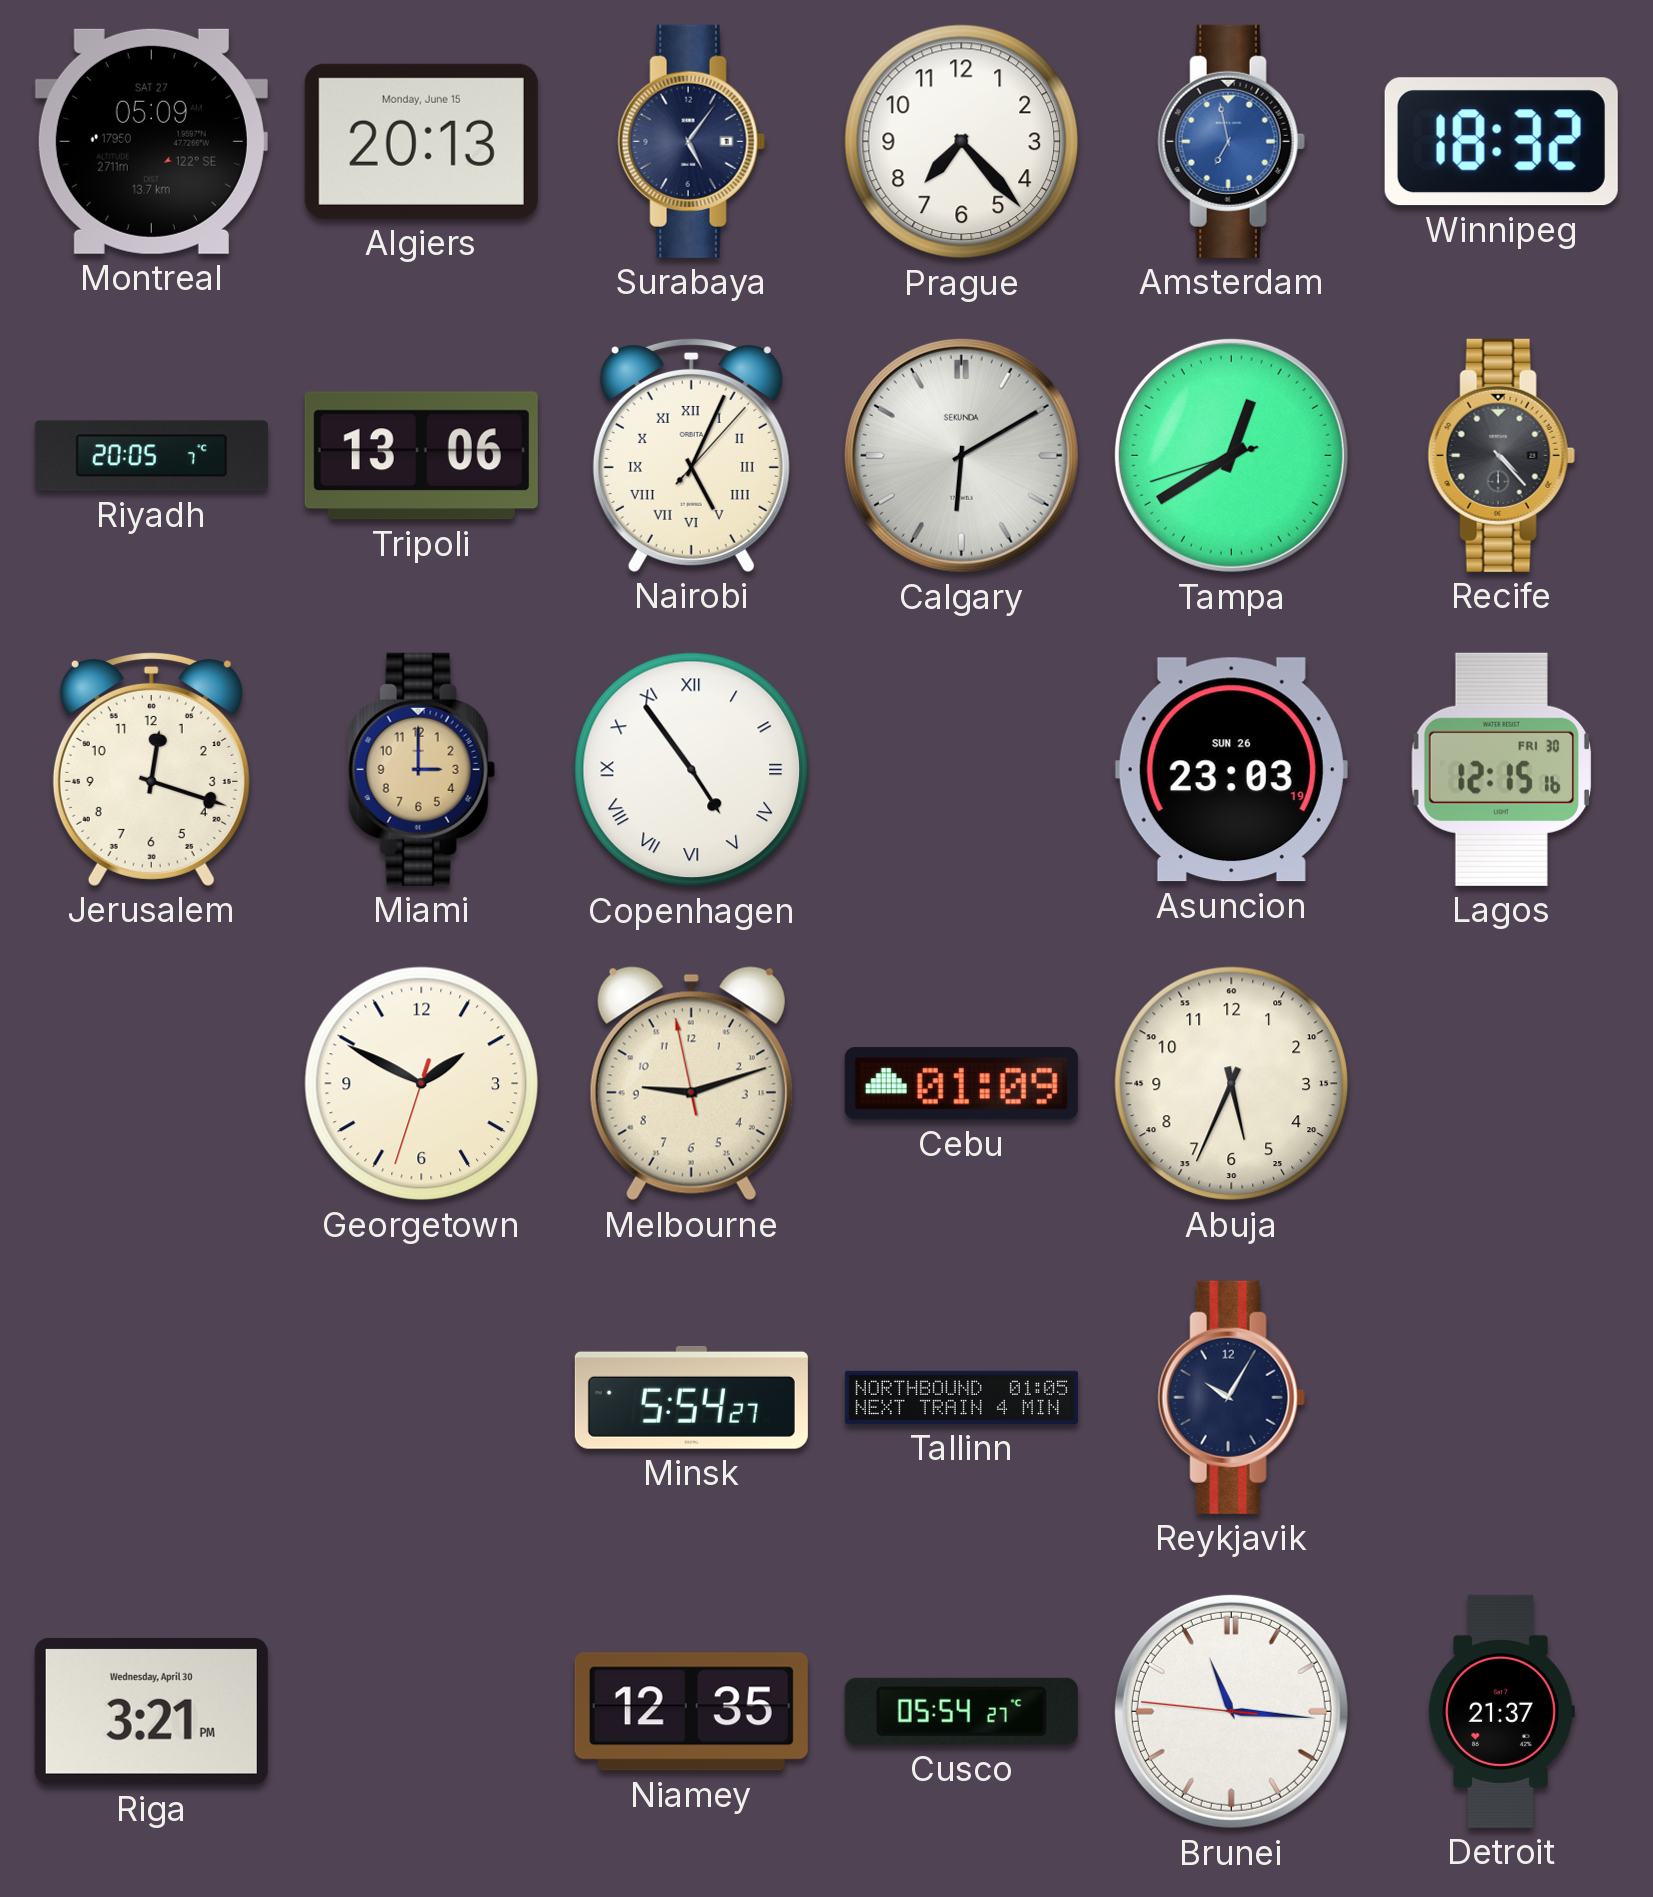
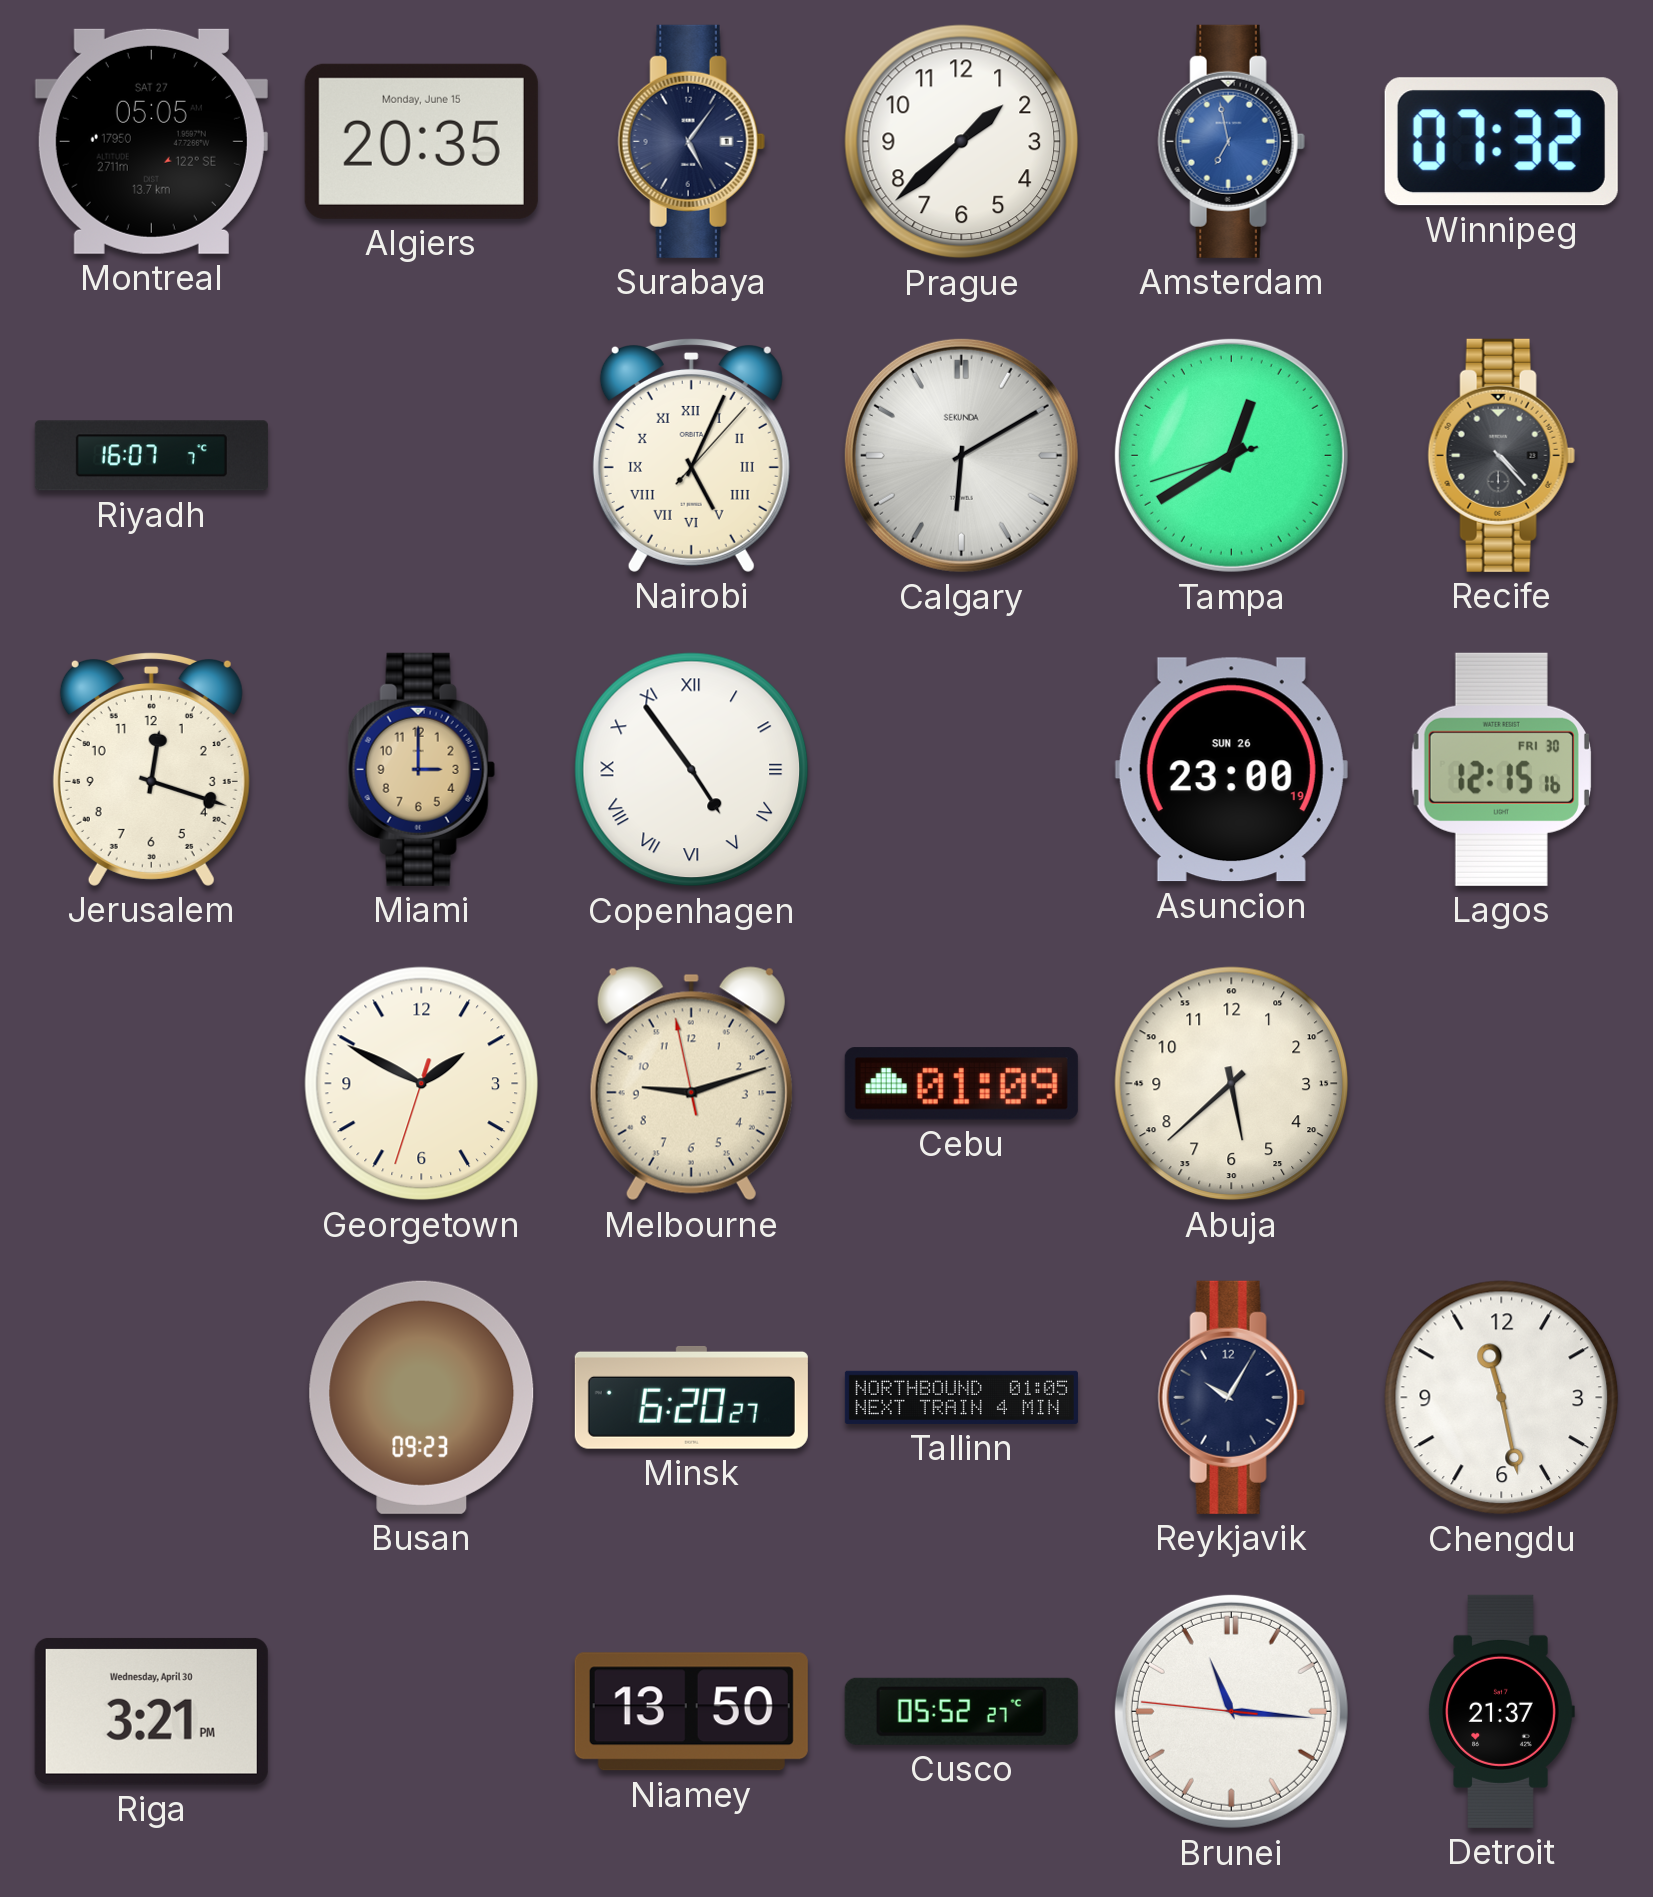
Montreal: 05:09 -> 05:05
Algiers: 20:13 -> 20:35
Prague: 7:23 -> 1:38
Winnipeg: 18:32 -> 07:32
Riyadh: 20:05 -> 16:07
Tripoli: 13:06 -> none
Asuncion: 23:03 -> 23:00
Abuja: 5:34 -> 5:38
Busan: none -> 09:23
Minsk: 5:54 -> 6:20
Chengdu: none -> 11:28
Niamey: 12:35 -> 13:50
Cusco: 05:54 -> 05:52
